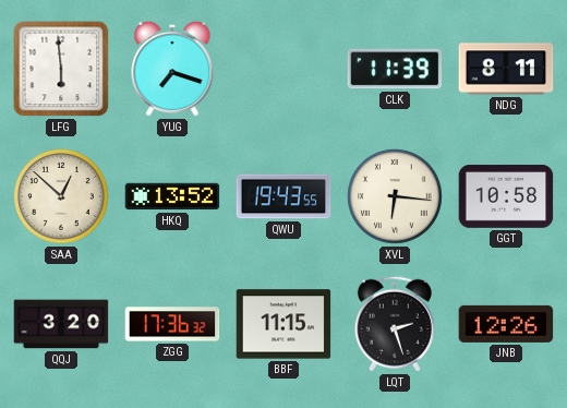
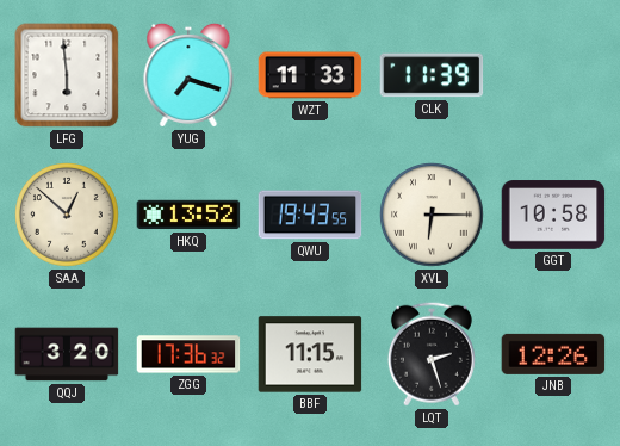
WZT: none -> 11:33
NDG: 8:11 -> none
XVL: 6:16 -> 6:15
